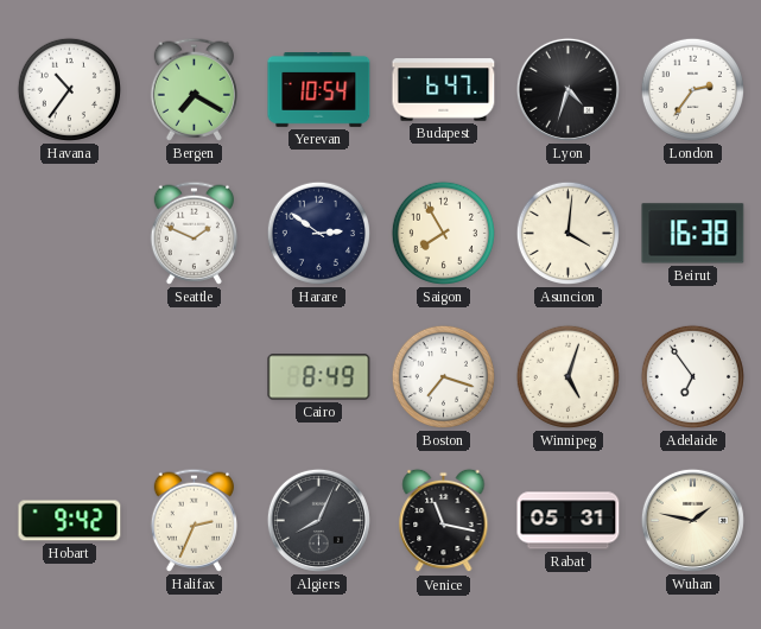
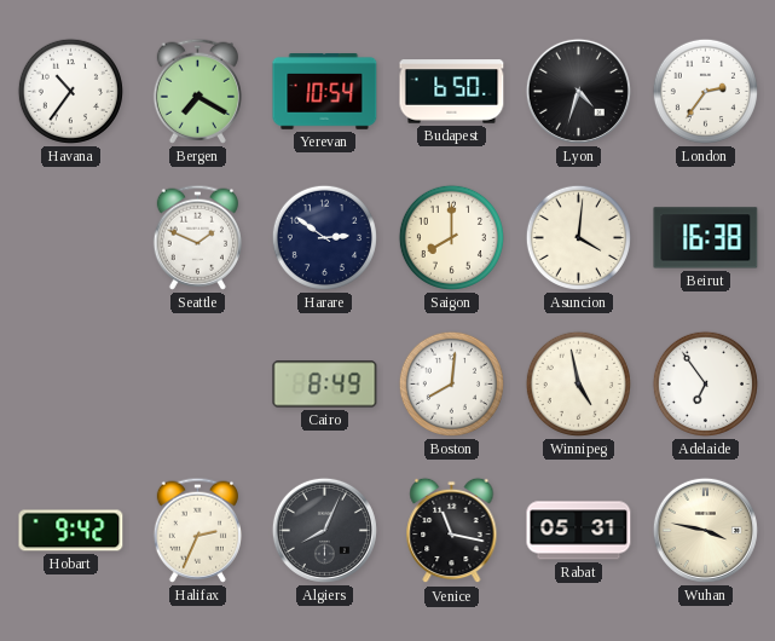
Budapest: 6:47 -> 6:50
Saigon: 7:55 -> 8:00
Boston: 7:18 -> 8:01
Winnipeg: 5:03 -> 4:58
Wuhan: 1:47 -> 3:47
